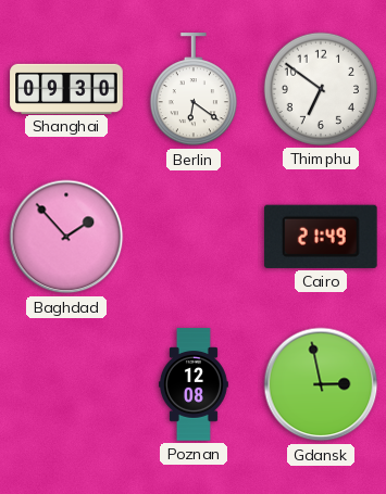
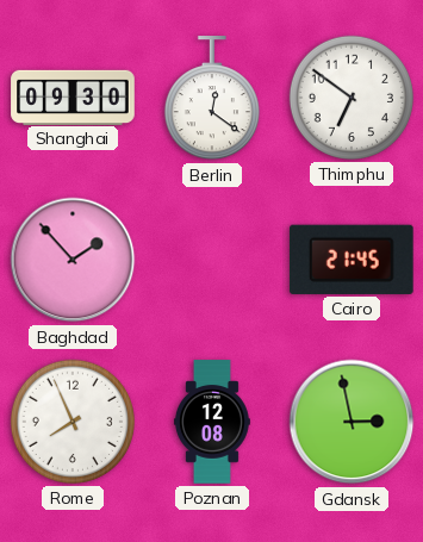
Berlin: 6:21 -> 12:21
Cairo: 21:49 -> 21:45
Rome: none -> 7:56
